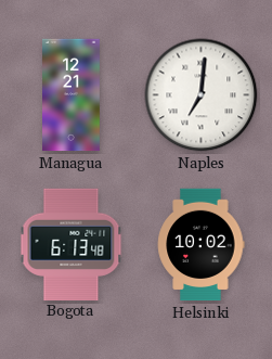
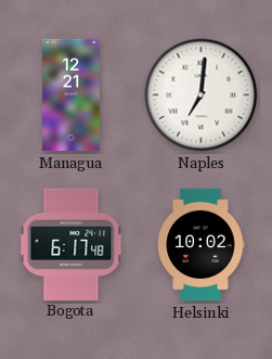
Bogota: 6:13 -> 6:17
